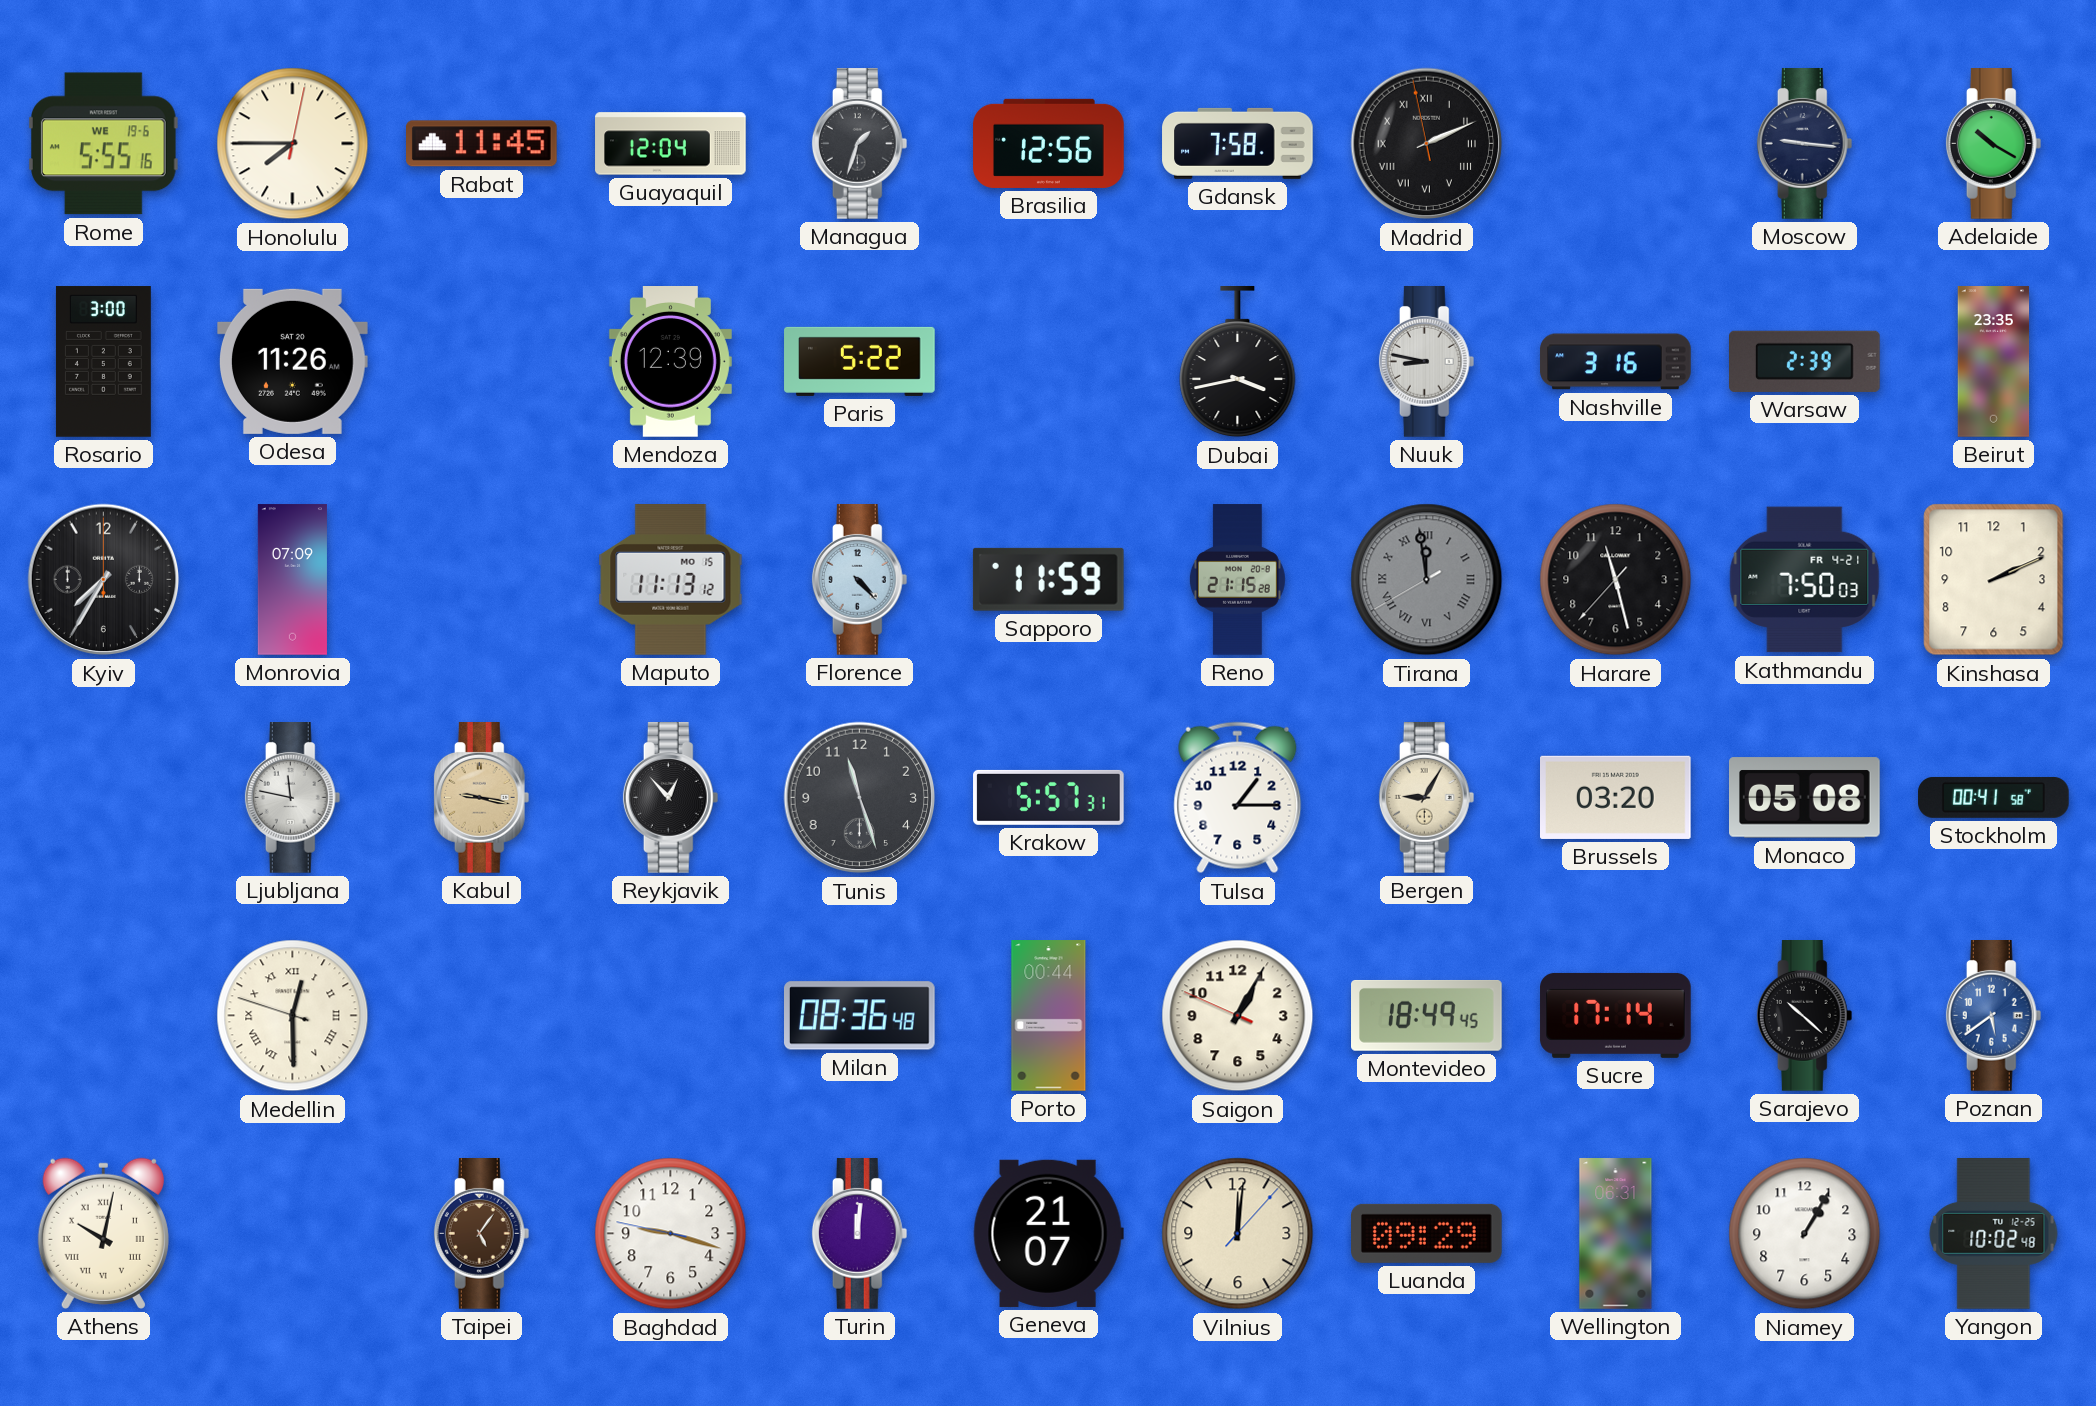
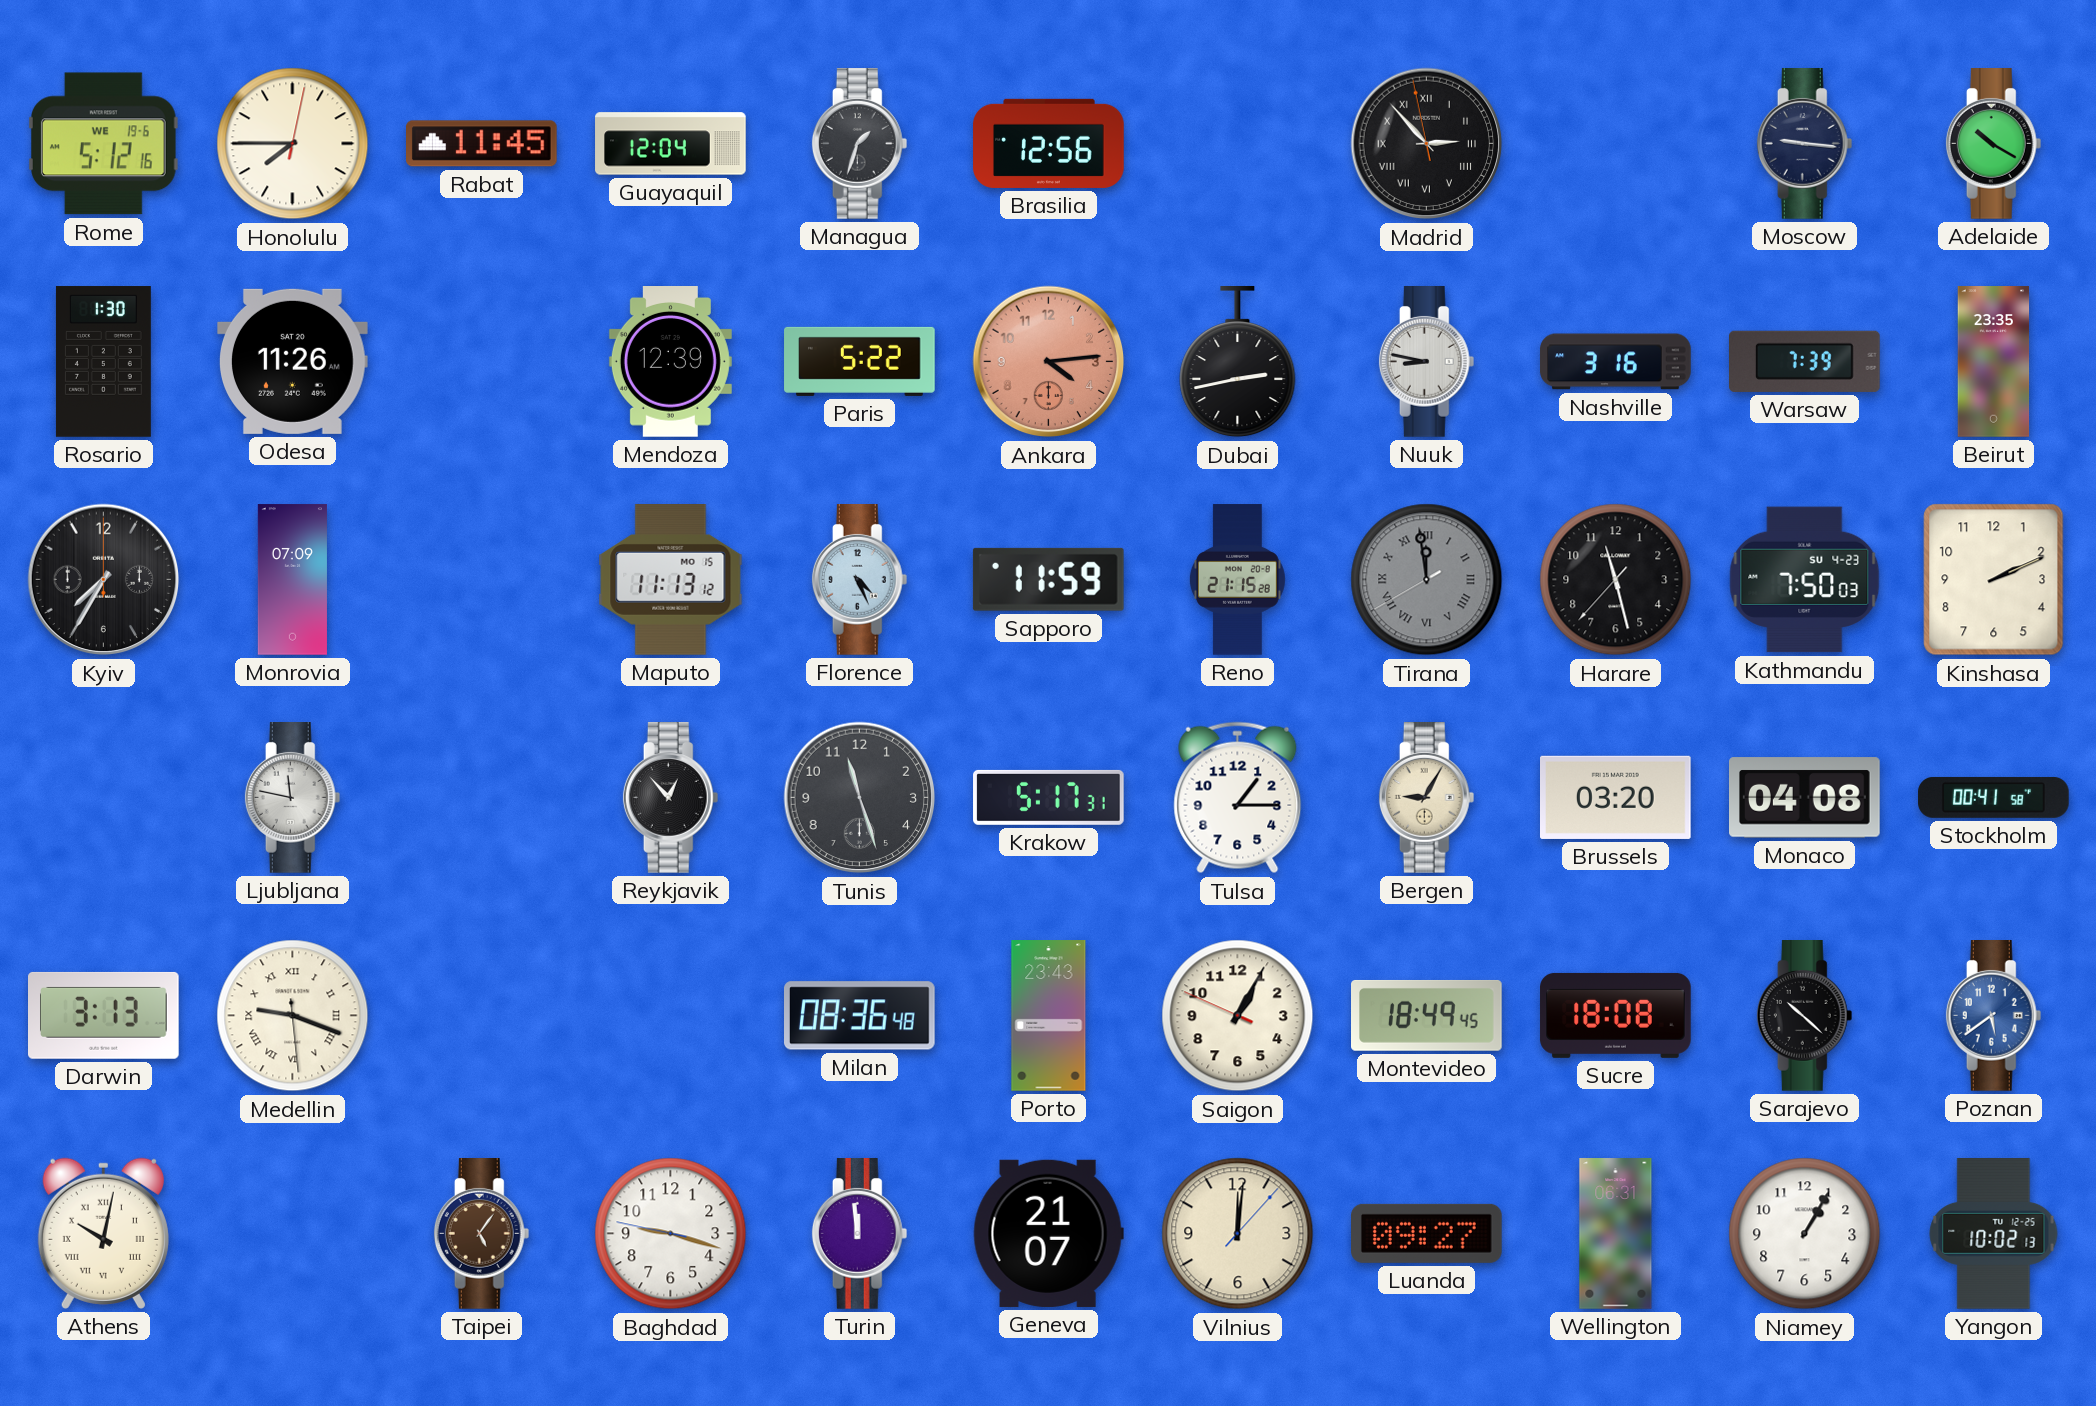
Rome: 5:55 -> 5:12
Gdansk: 7:58 -> none
Madrid: 2:10 -> 2:52
Rosario: 3:00 -> 1:30
Ankara: none -> 4:14
Dubai: 3:43 -> 2:43
Warsaw: 2:39 -> 7:39
Florence: 4:23 -> 4:26
Kathmandu date: FR 4-21 -> SU 4-23
Kabul: 9:17 -> none
Krakow: 5:57 -> 5:17
Monaco: 05:08 -> 04:08
Darwin: none -> 3:13
Medellin: 12:29 -> 9:18
Porto: 00:44 -> 23:43
Sucre: 17:14 -> 18:08
Turin: 12:01 -> 11:59
Luanda: 09:29 -> 09:27
Yangon: 10:02:48 -> 10:02:13
